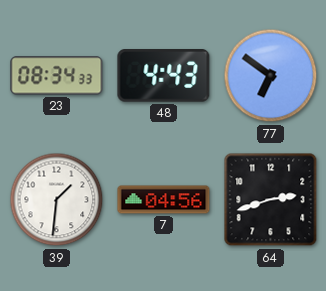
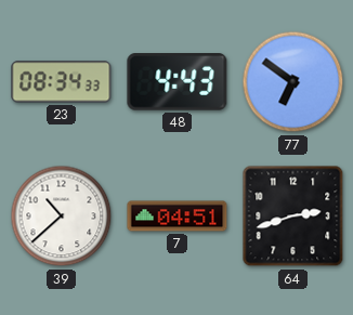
39: 1:31 -> 10:38
7: 04:56 -> 04:51
